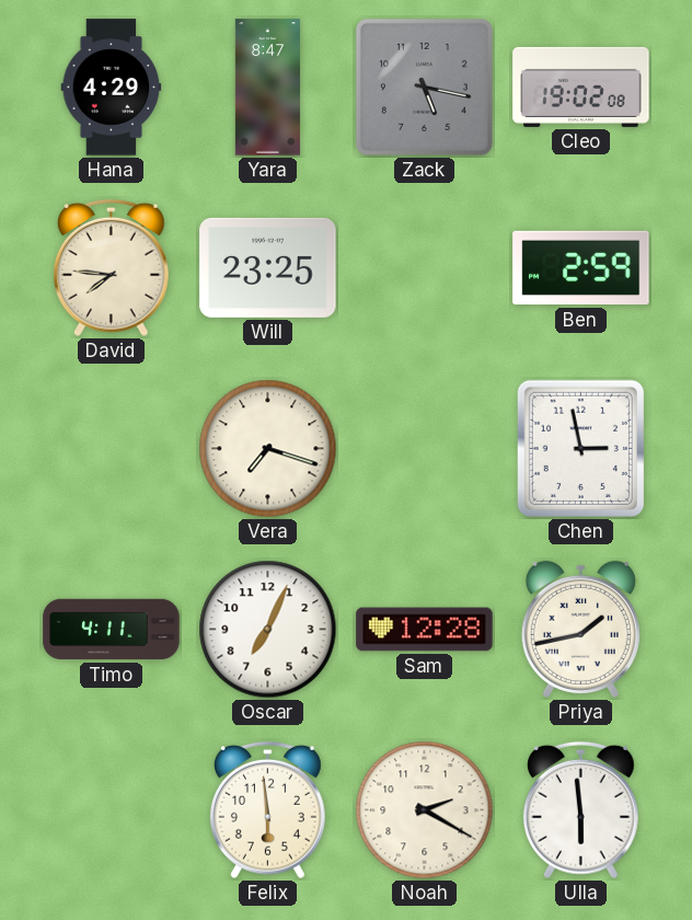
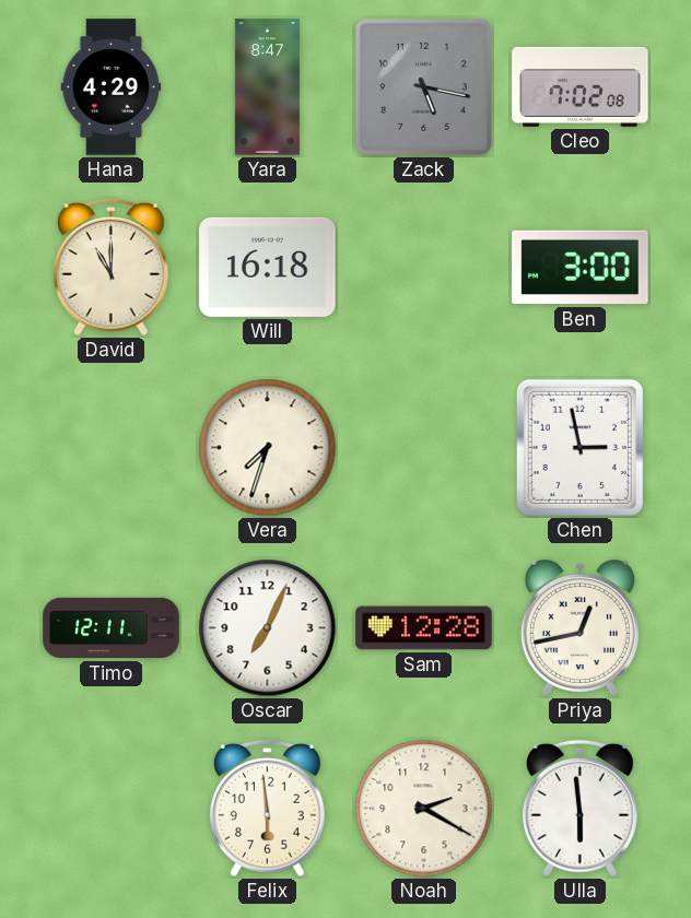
Cleo: 19:02 -> 7:02
David: 7:46 -> 11:00
Will: 23:25 -> 16:18
Ben: 2:59 -> 3:00
Vera: 7:18 -> 7:33
Timo: 4:11 -> 12:11
Priya: 1:43 -> 12:43
